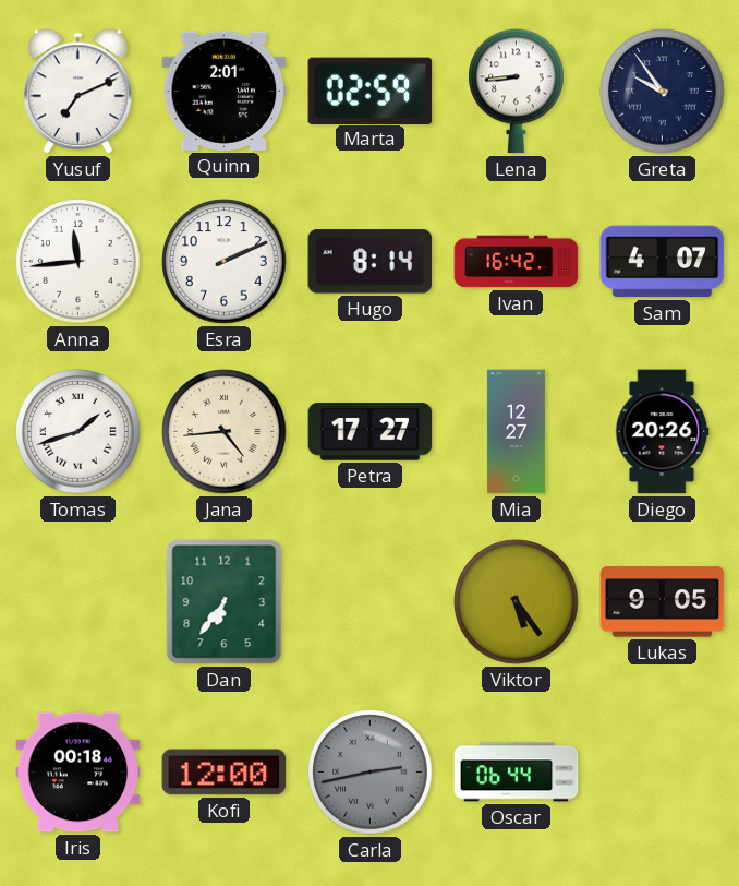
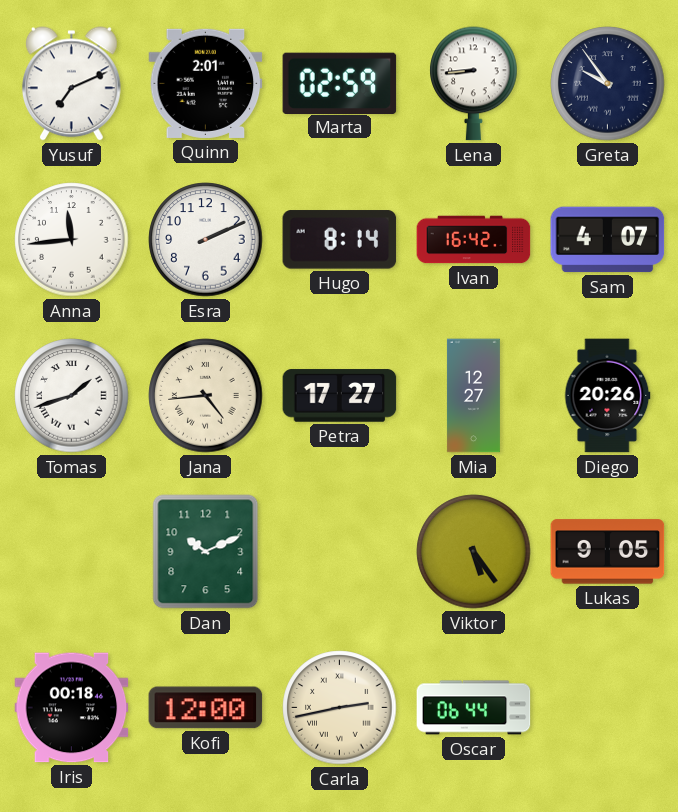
Dan: 6:36 -> 10:11
Carla dial: grey -> cream
